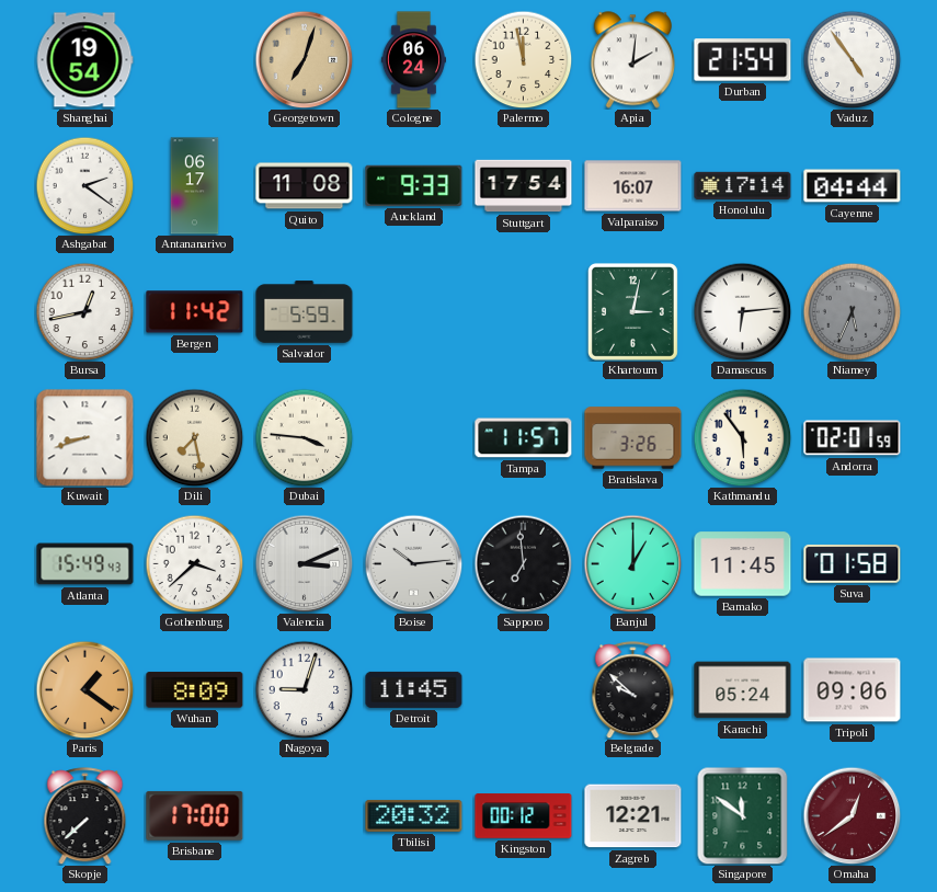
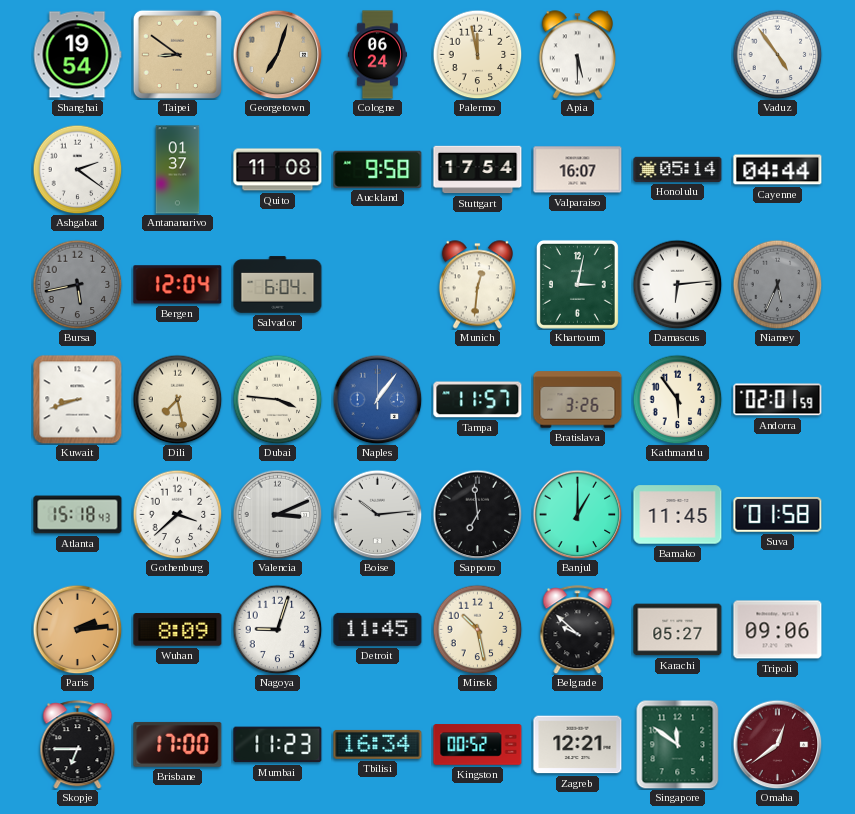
Taipei: none -> 8:51
Apia: 2:01 -> 5:30
Durban: 21:54 -> none
Antananarivo: 06:17 -> 01:37
Auckland: 9:33 -> 9:58
Honolulu: 17:14 -> 05:14
Bursa: 12:43 -> 5:43
Bursa dial: white -> grey
Bergen: 11:42 -> 12:04
Salvador: 5:59 -> 6:04
Munich: none -> 12:31
Naples: none -> 1:06
Atlanta: 15:49 -> 15:18
Paris: 1:21 -> 2:14
Minsk: none -> 10:28
Karachi: 05:24 -> 05:27
Skopje: 7:38 -> 6:45
Mumbai: none -> 11:23
Tbilisi: 20:32 -> 16:34
Kingston: 00:12 -> 00:52
